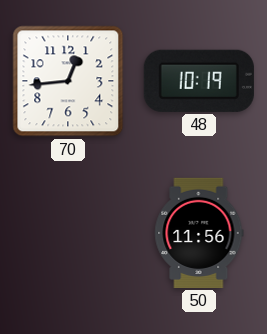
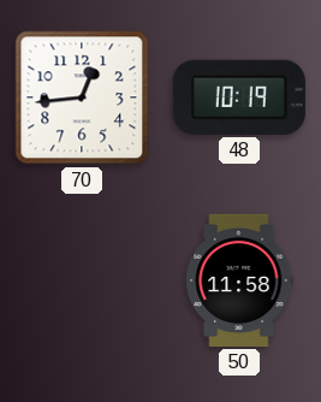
50: 11:56 -> 11:58
